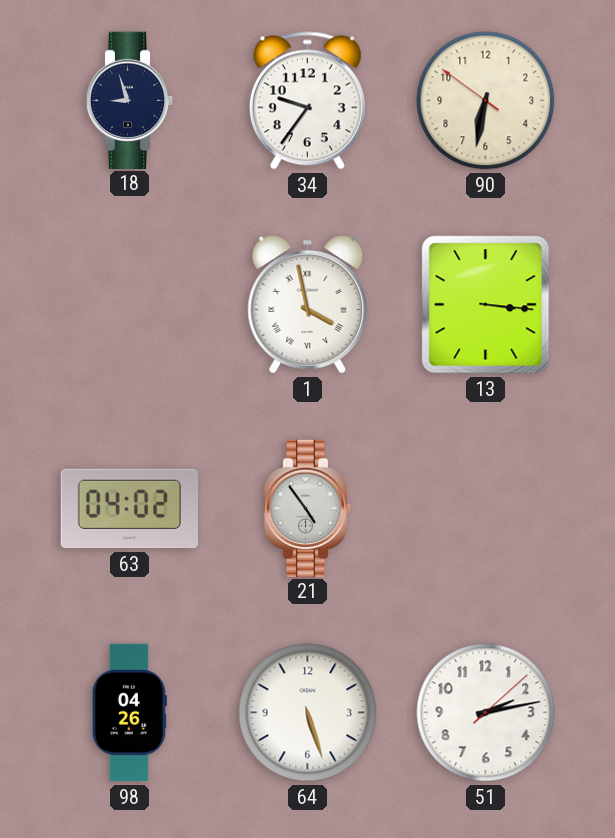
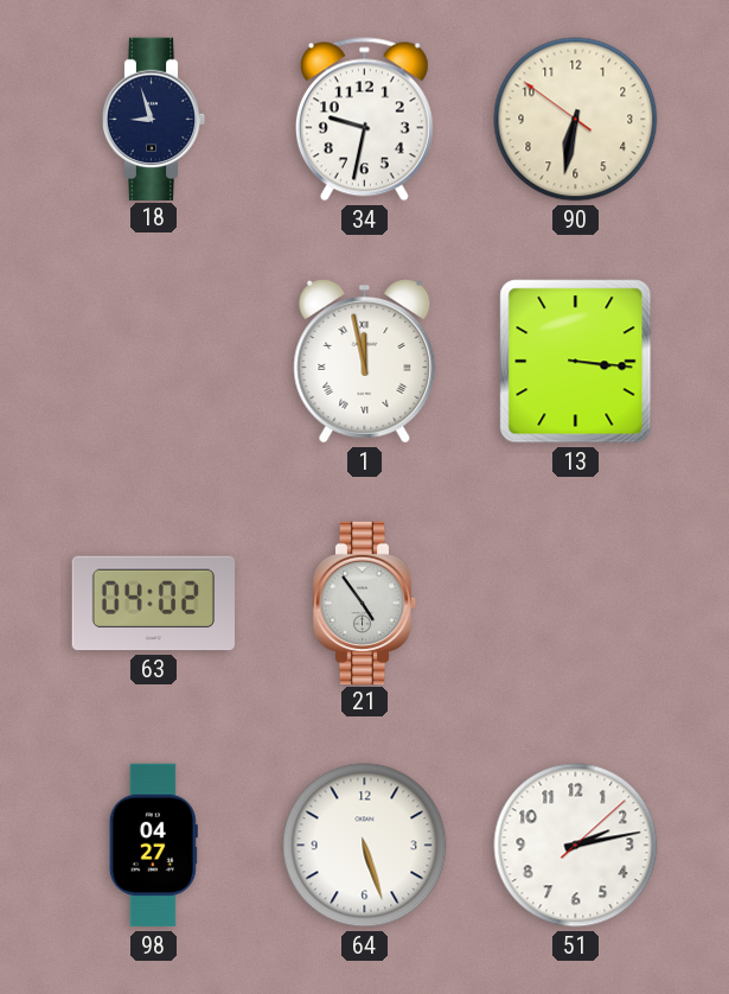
34: 9:36 -> 9:32
1: 3:58 -> 11:58
98: 04:26 -> 04:27
